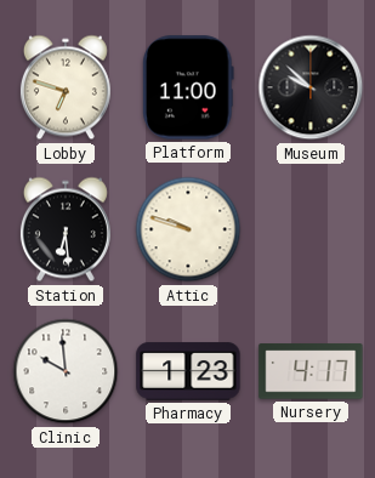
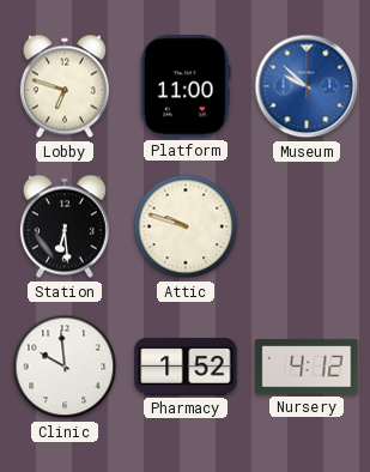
Museum dial: black -> blue
Pharmacy: 1:23 -> 1:52
Nursery: 4:17 -> 4:12
